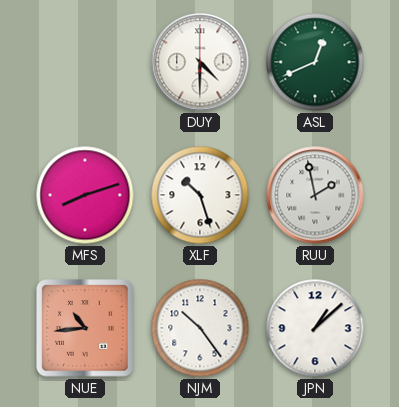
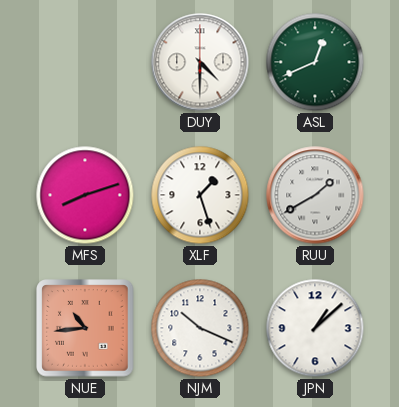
XLF: 10:27 -> 1:27
RUU: 1:58 -> 1:40
NJM: 10:24 -> 10:19
